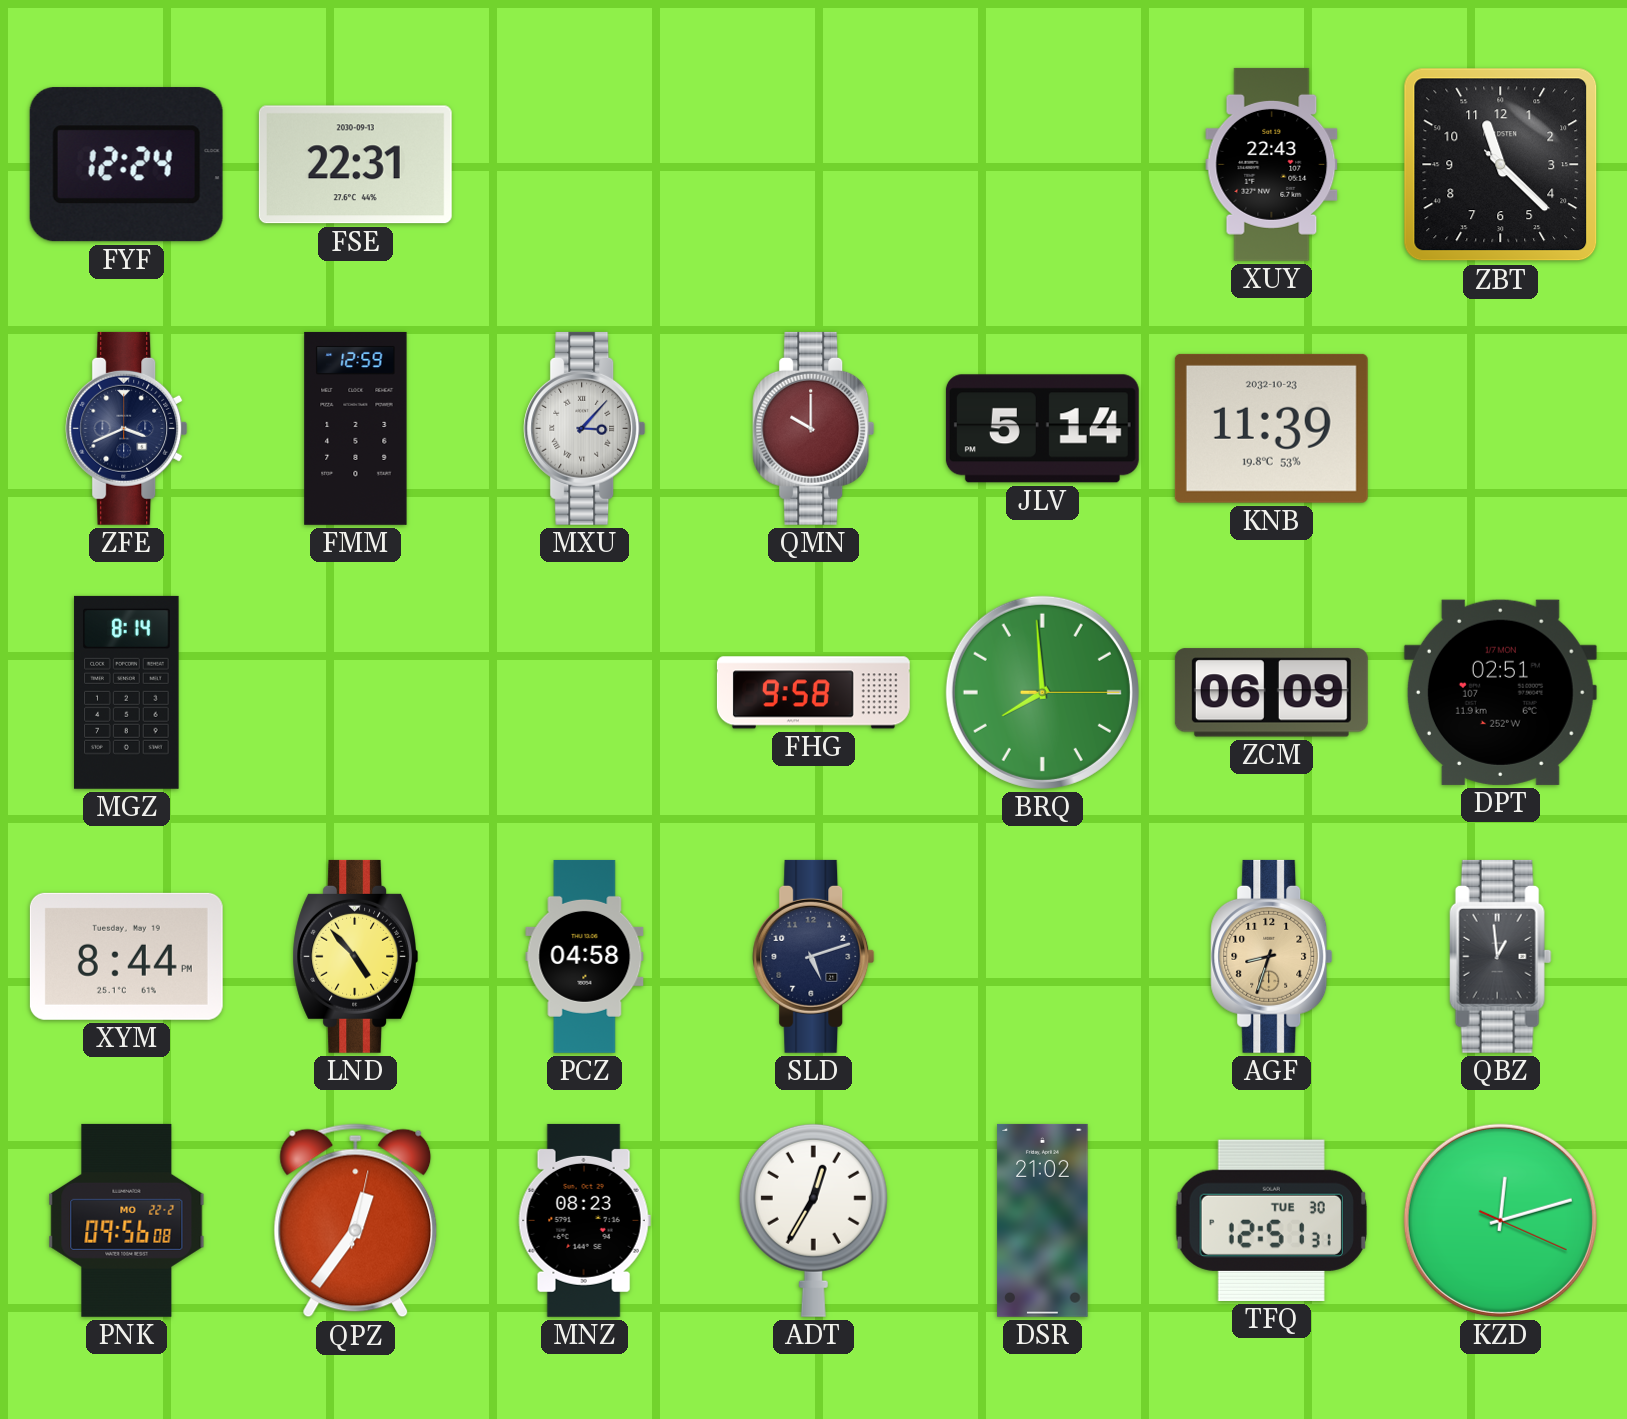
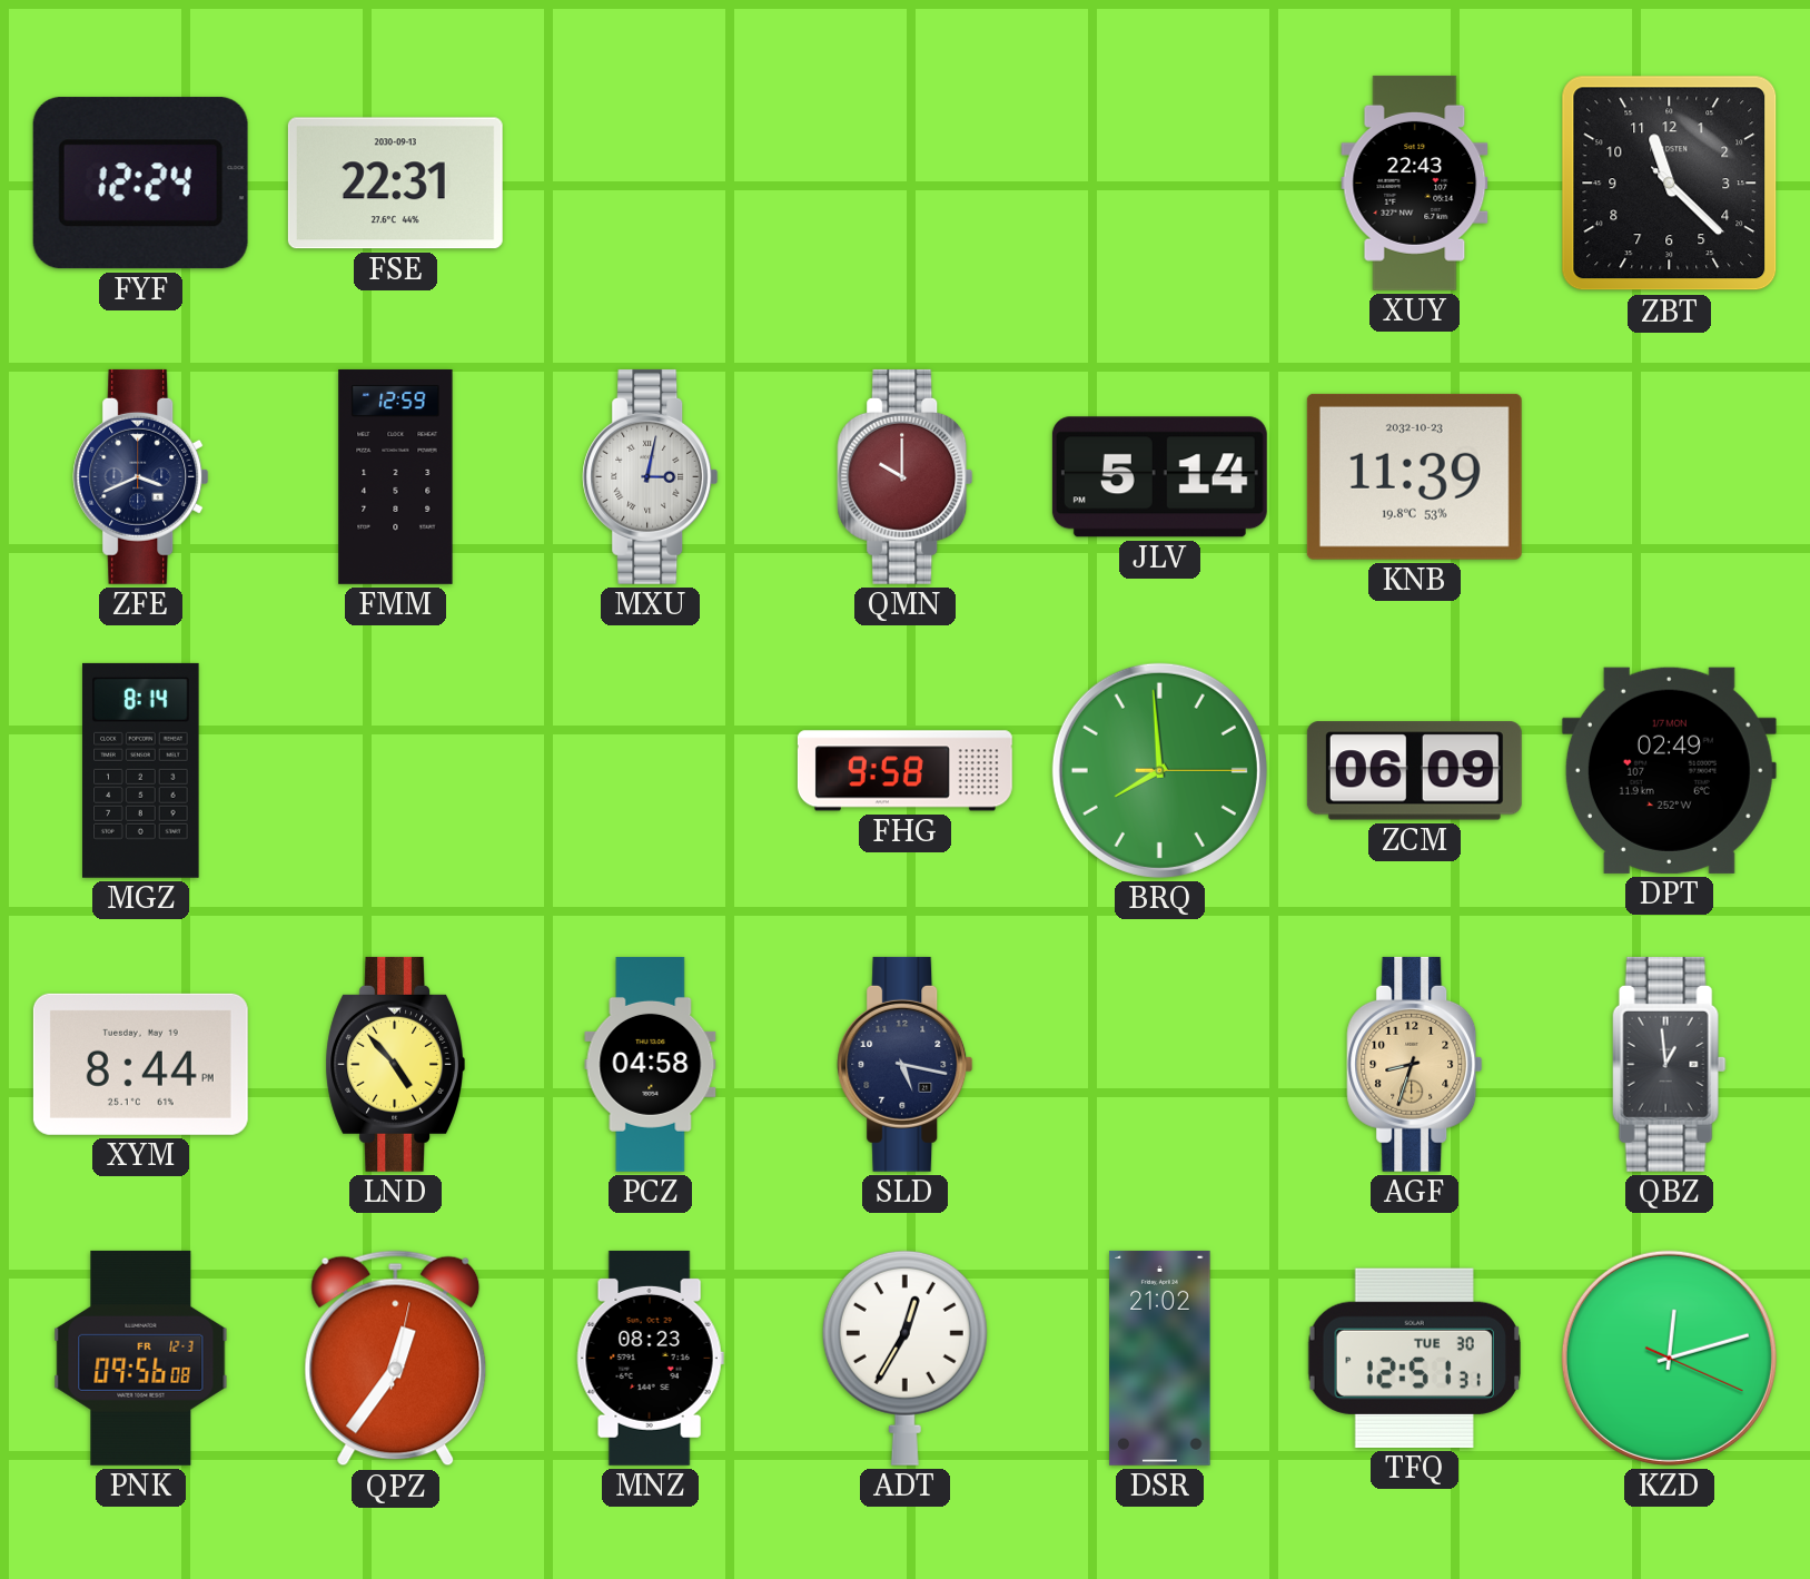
MXU: 3:07 -> 3:02
DPT: 02:51 -> 02:49
SLD: 5:12 -> 5:17
PNK date: MO 22-2 -> FR 12-3
